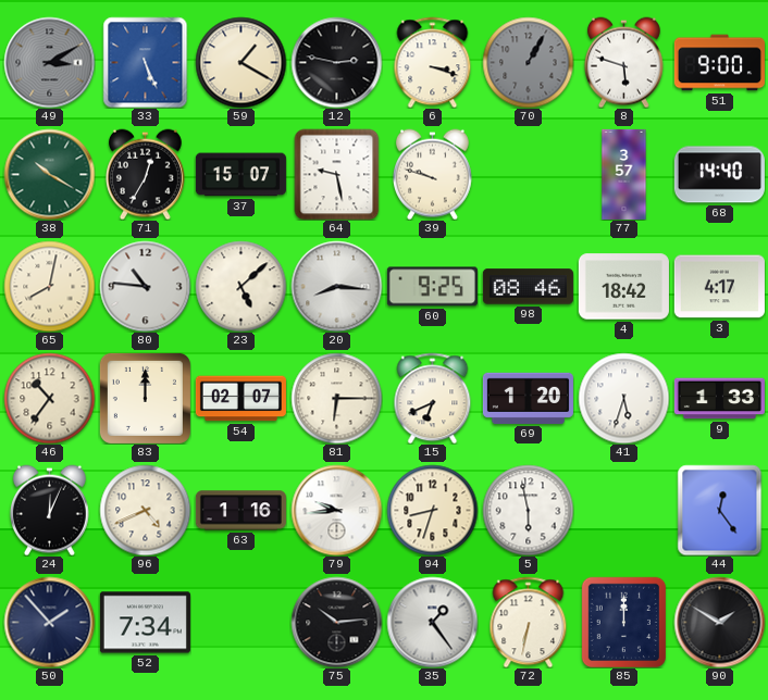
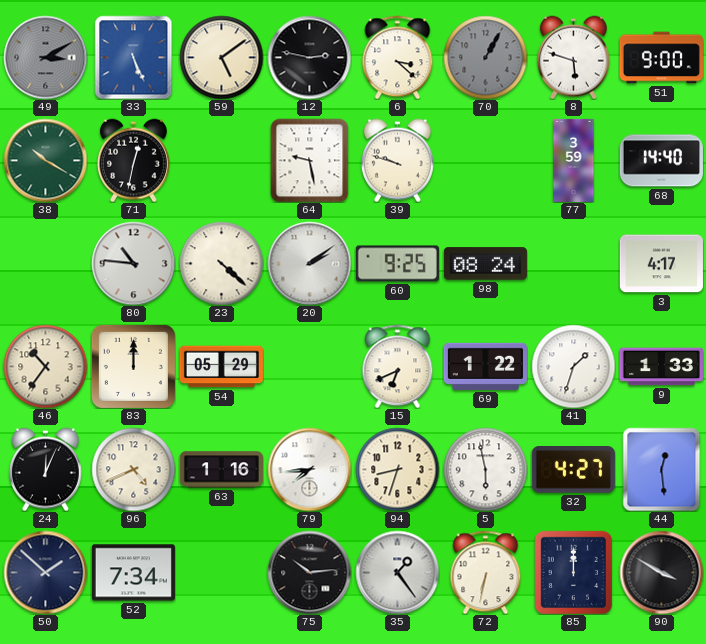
59: 1:20 -> 5:09
6: 3:18 -> 3:22
71: 12:35 -> 12:32
37: 15:07 -> none
77: 3:57 -> 3:59
65: 8:02 -> none
23: 5:08 -> 4:22
20: 8:16 -> 2:09
98: 08:46 -> 08:24
4: 18:42 -> none
54: 02:07 -> 05:29
81: 6:15 -> none
69: 1:20 -> 1:22
41: 5:33 -> 1:33
79: 9:44 -> 7:44
32: none -> 4:27
44: 12:24 -> 12:29
50: 1:53 -> 1:52
90: 1:50 -> 3:50
